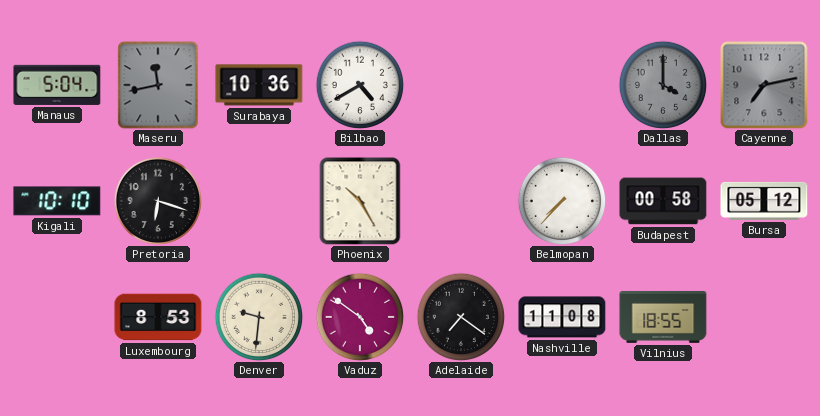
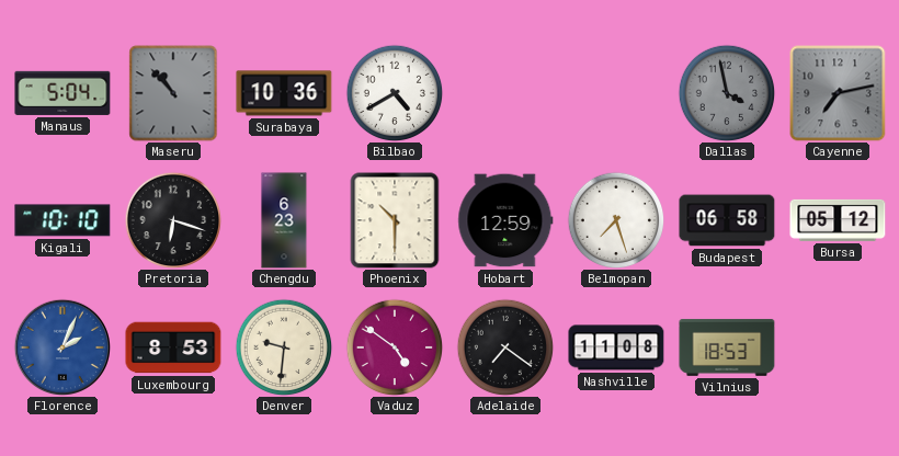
Maseru: 11:43 -> 10:53
Dallas: 4:00 -> 3:58
Chengdu: none -> 6:23
Phoenix: 10:25 -> 10:30
Hobart: none -> 12:59
Belmopan: 7:37 -> 7:27
Budapest: 00:58 -> 06:58
Florence: none -> 2:04
Vilnius: 18:55 -> 18:53
